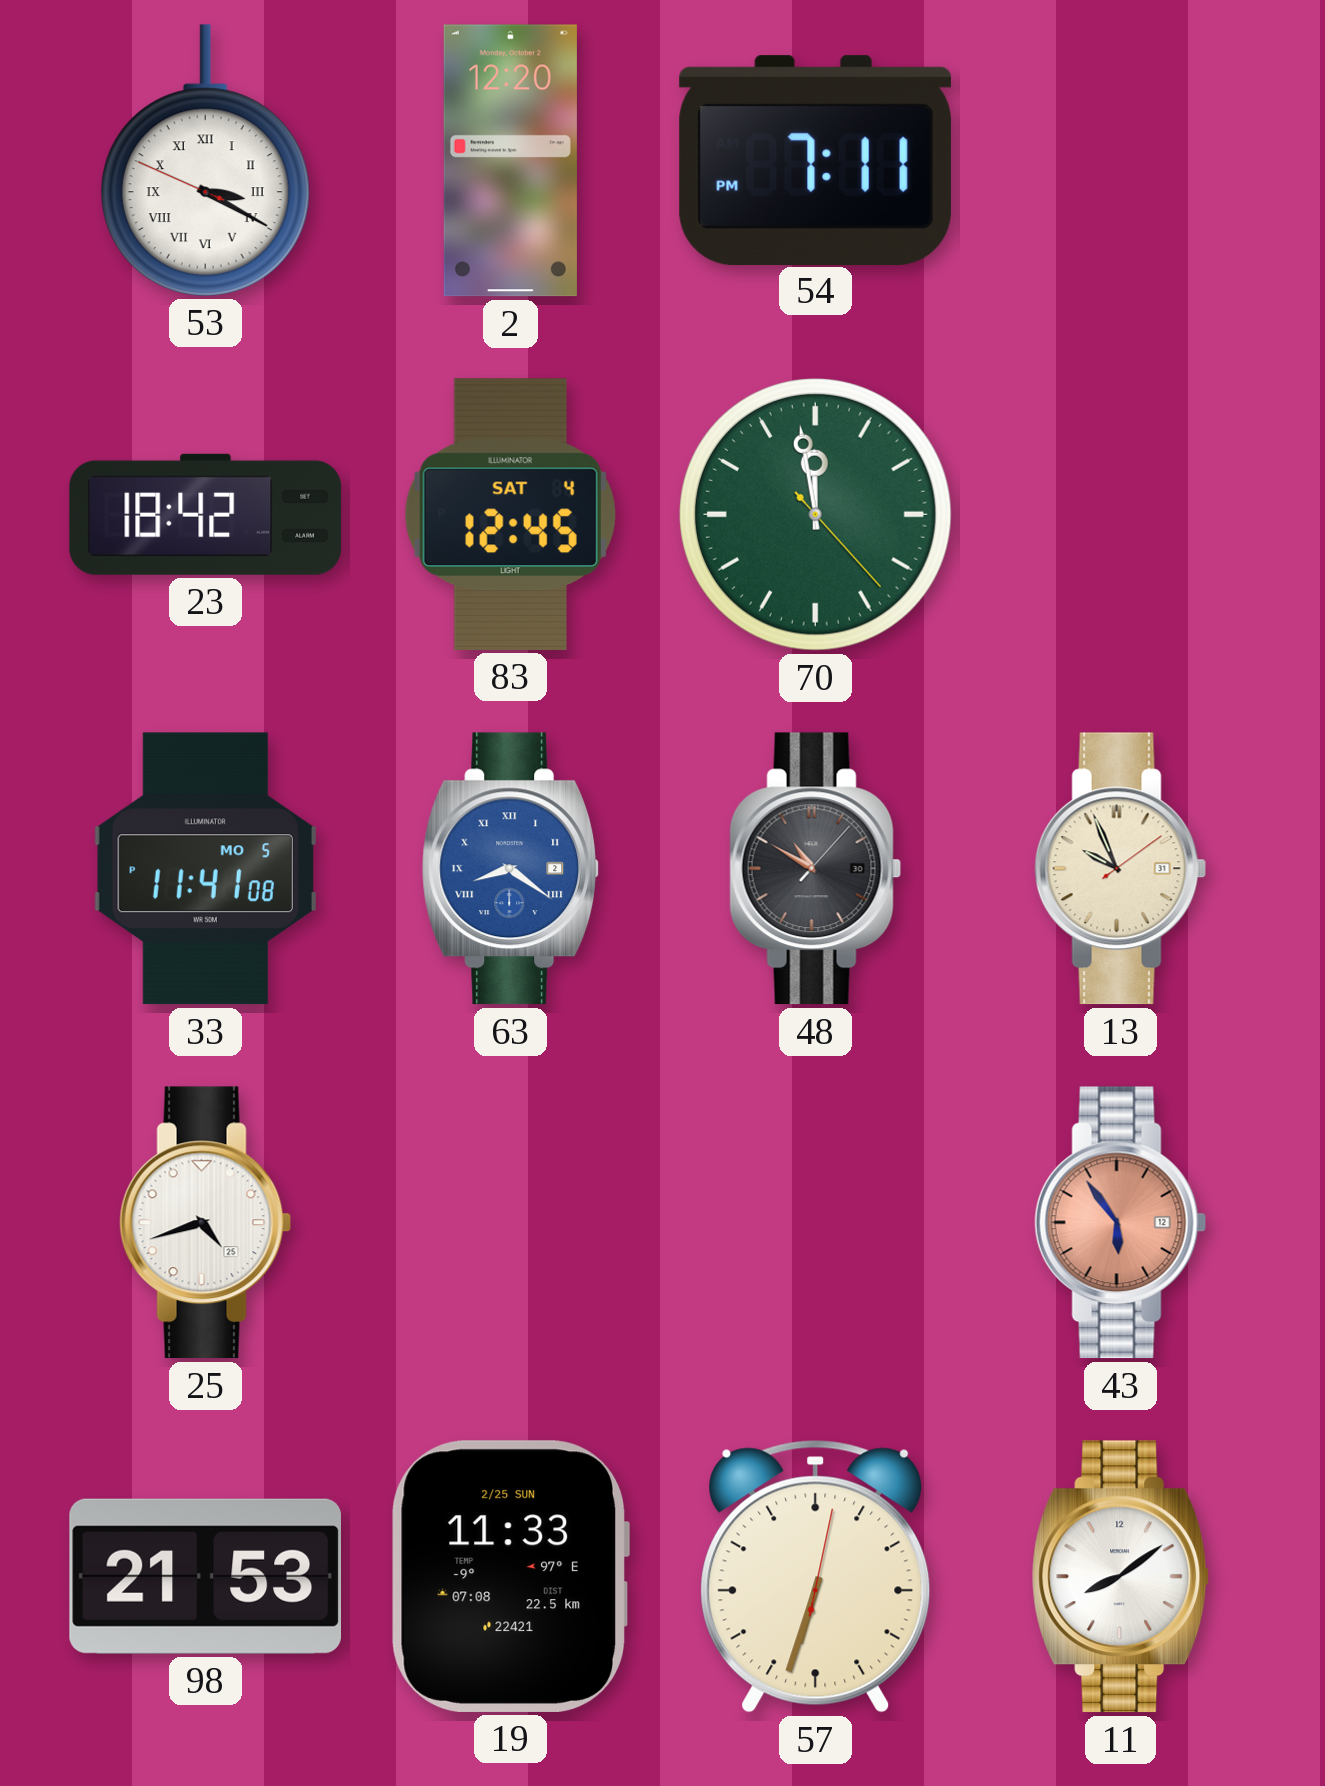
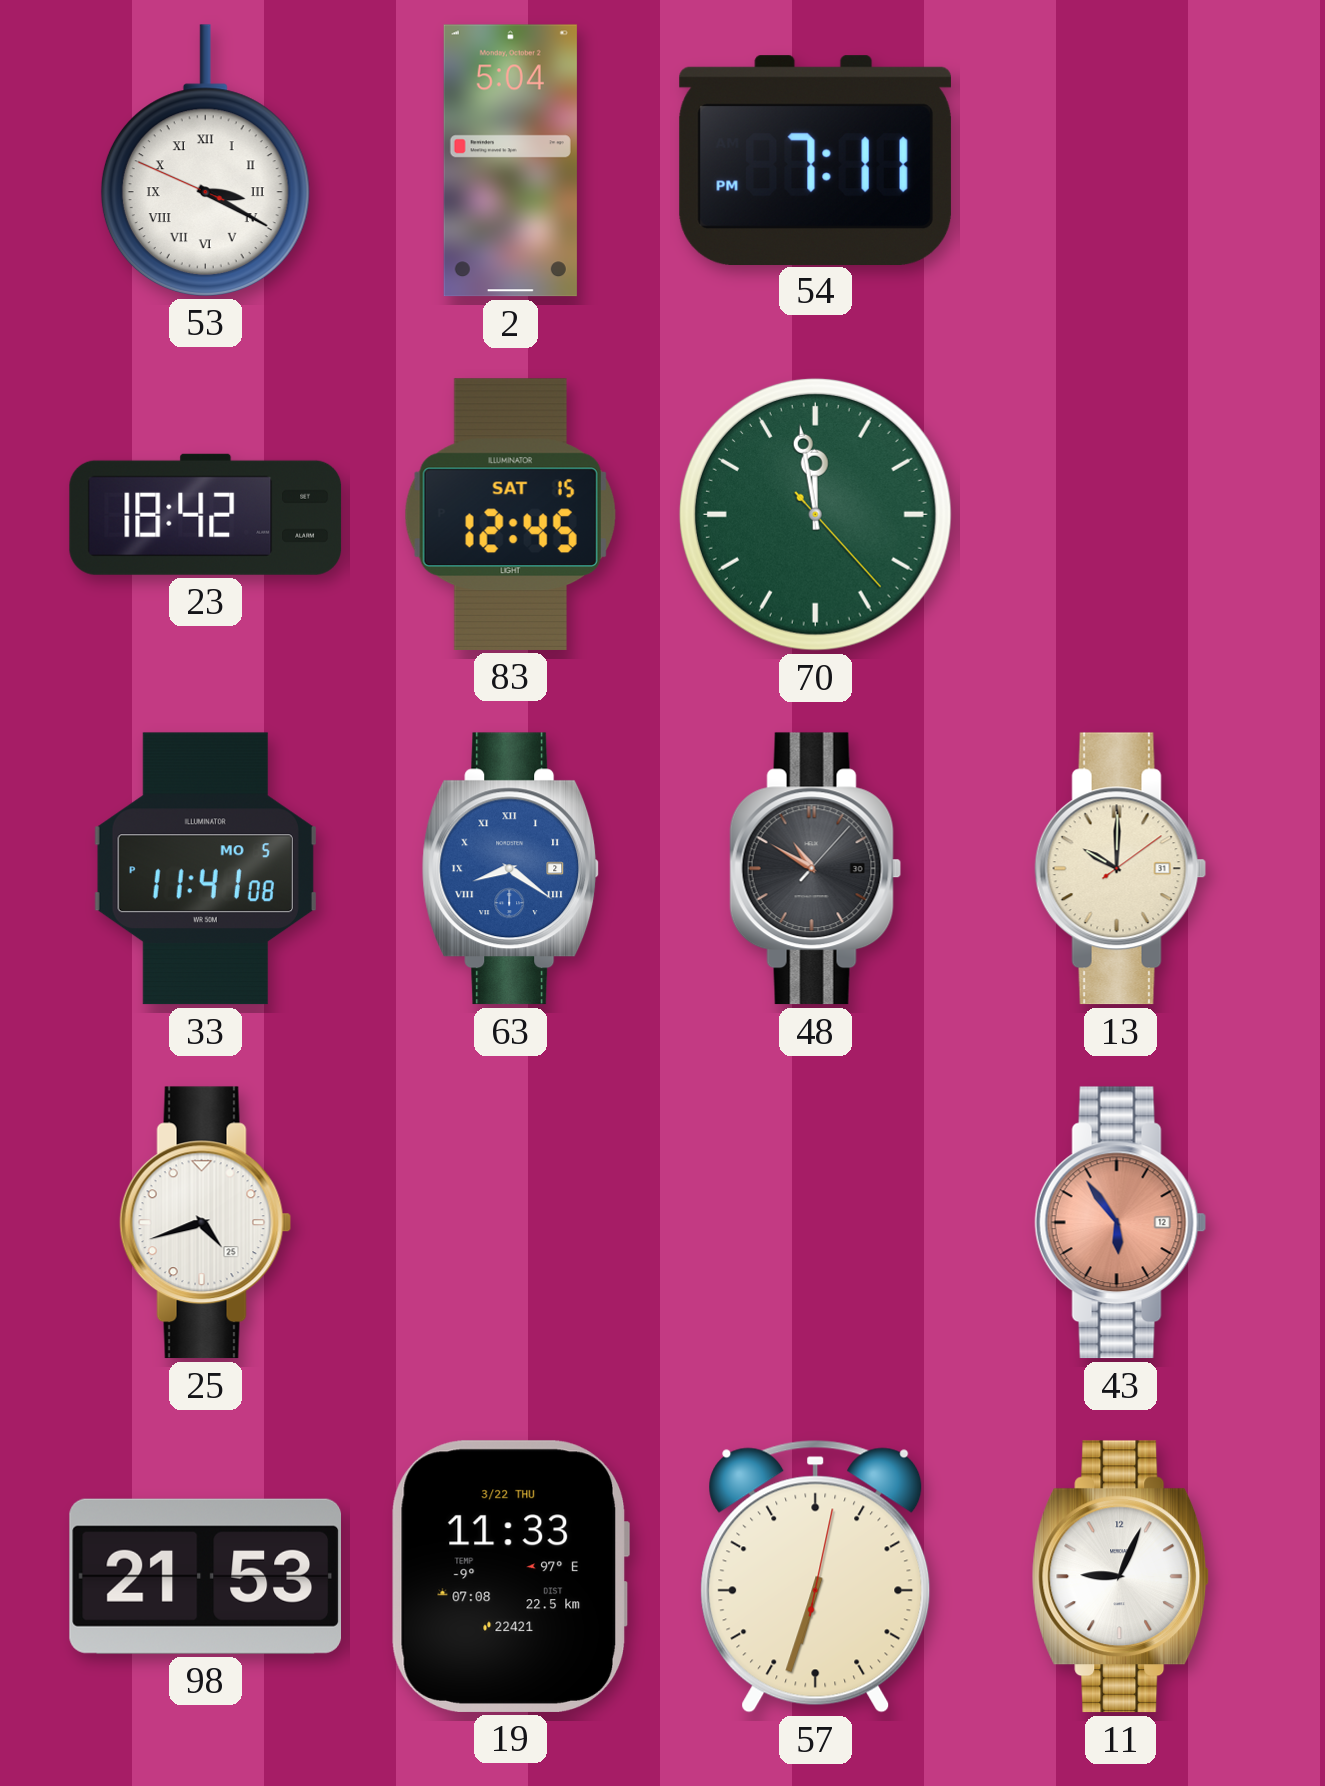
2: 12:20 -> 5:04
83 date: SAT 4 -> SAT 15
13: 9:56 -> 10:00
19 date: 2/25 SUN -> 3/22 THU
11: 8:09 -> 9:04
